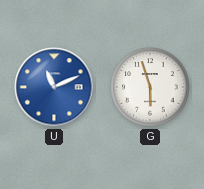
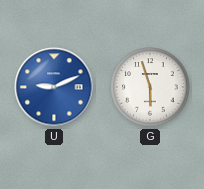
U: 11:11 -> 9:11
